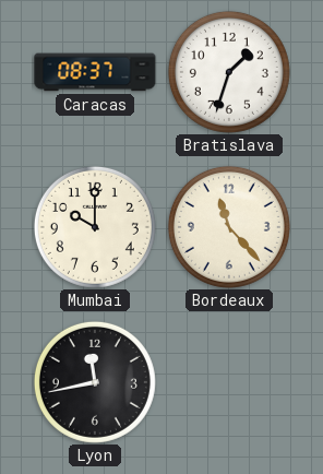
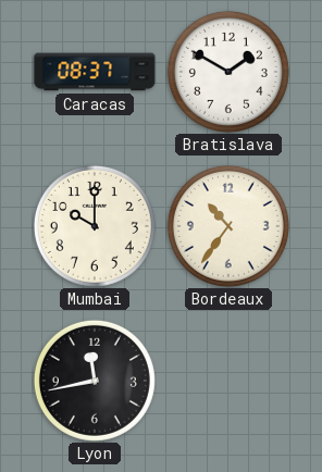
Bratislava: 1:33 -> 1:50
Bordeaux: 11:23 -> 10:36
